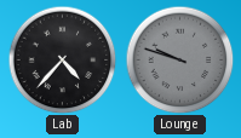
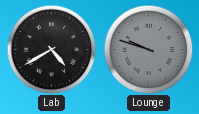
Lab: 4:37 -> 4:40
